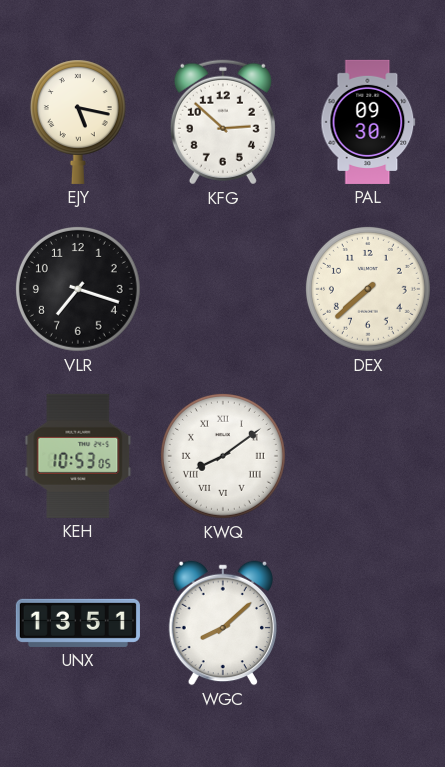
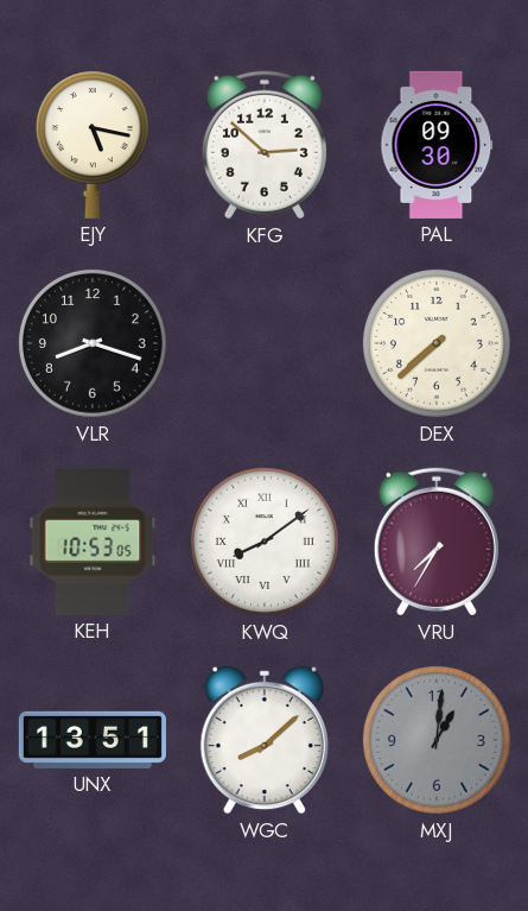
VLR: 7:18 -> 8:18
VRU: none -> 7:35
MXJ: none -> 1:01
